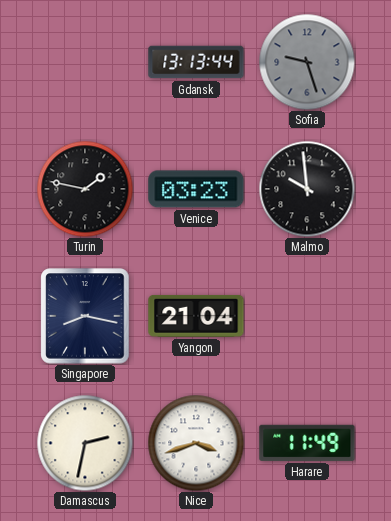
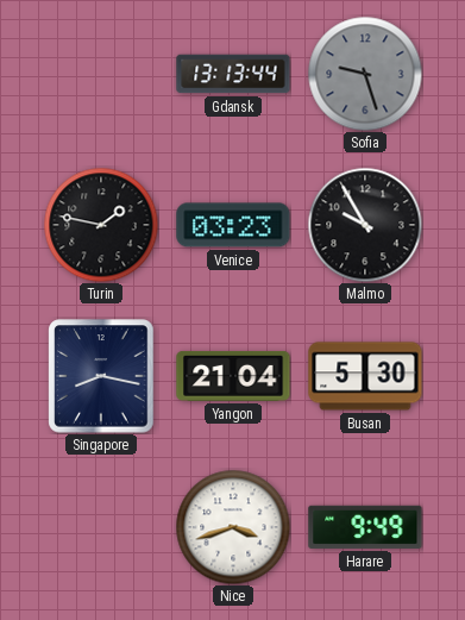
Malmo: 9:59 -> 9:55
Busan: none -> 5:30
Damascus: 2:32 -> none
Harare: 11:49 -> 9:49
